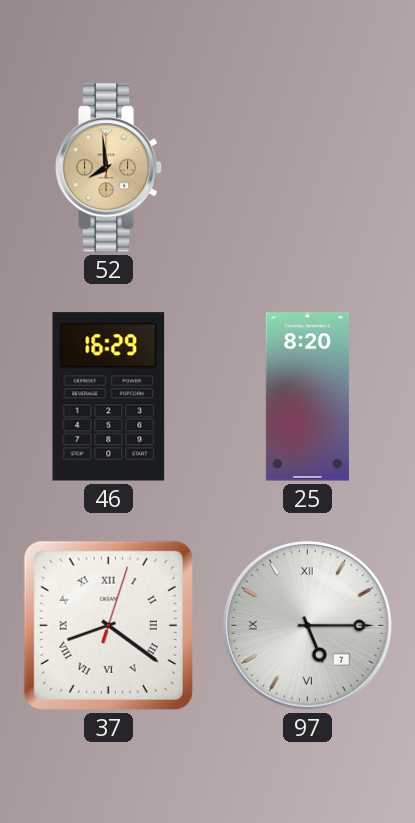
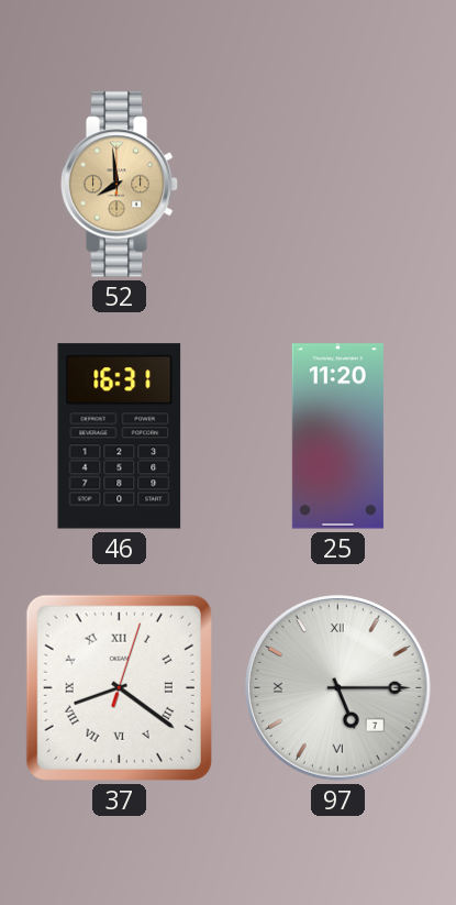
46: 16:29 -> 16:31
25: 8:20 -> 11:20
